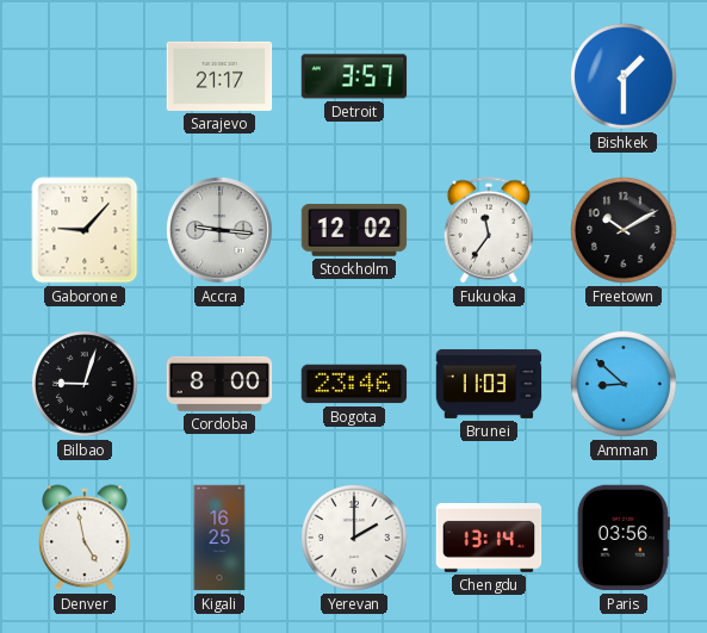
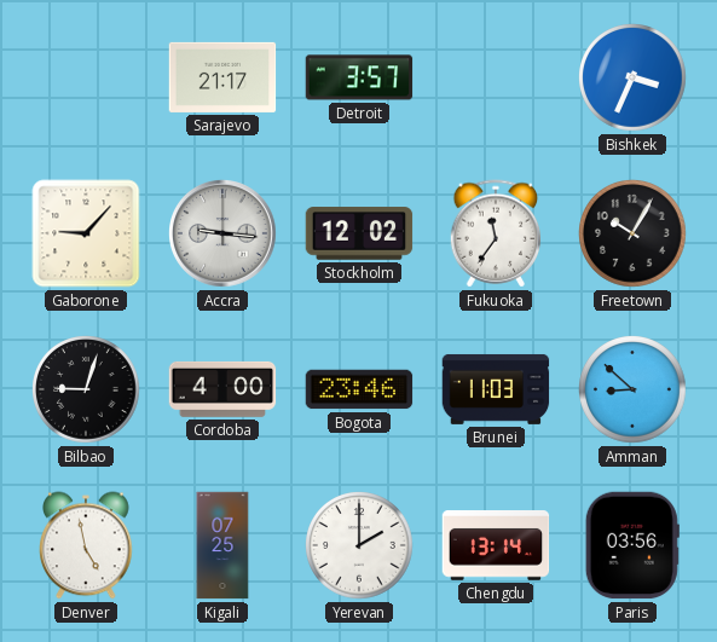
Bishkek: 1:30 -> 3:34
Freetown: 10:10 -> 10:05
Cordoba: 8:00 -> 4:00
Kigali: 16:25 -> 07:25
